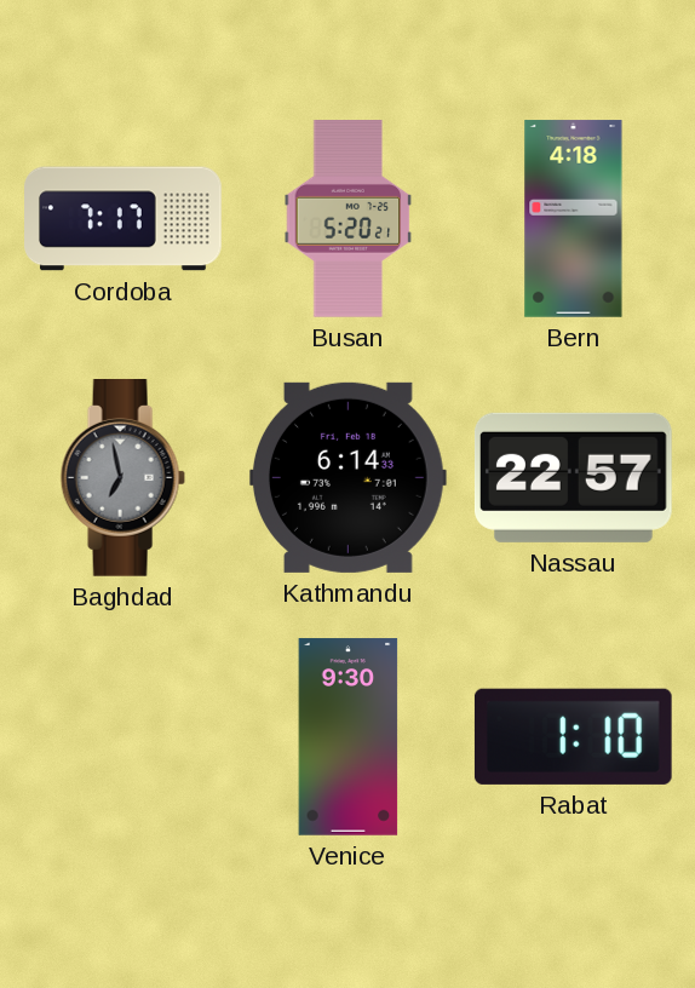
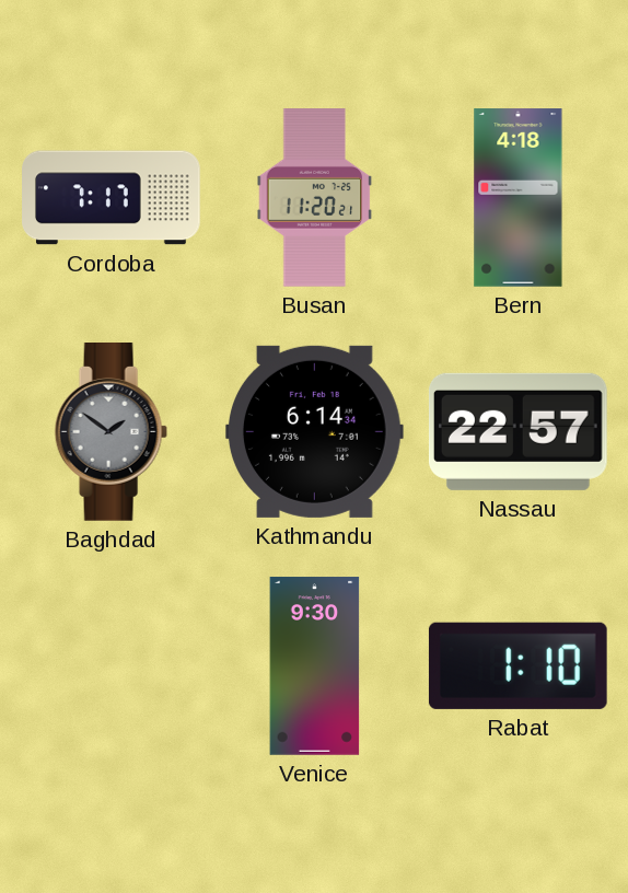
Busan: 5:20 -> 11:20
Baghdad: 6:58 -> 1:51
Kathmandu: 6:14:33 -> 6:14:34
